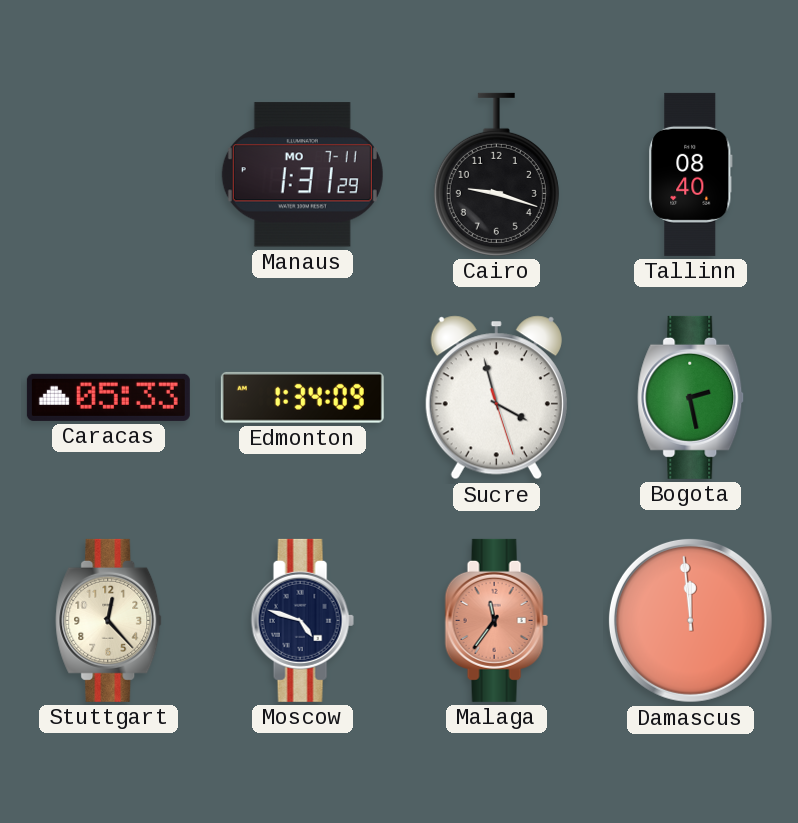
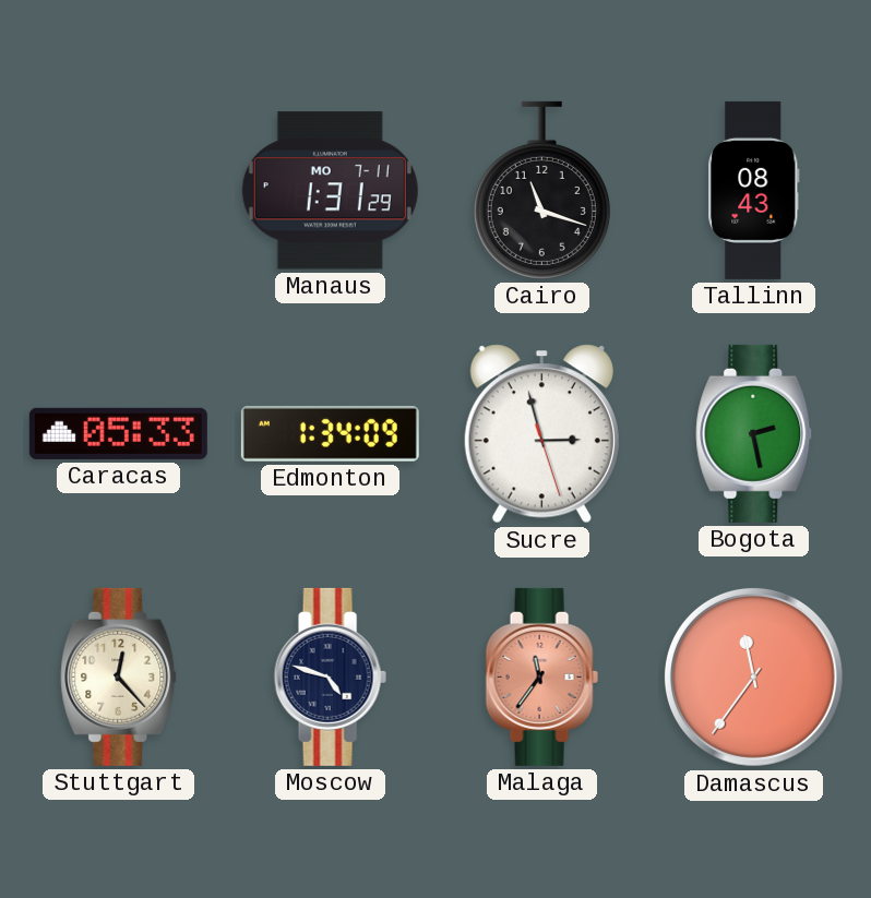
Cairo: 9:18 -> 11:18
Tallinn: 08:40 -> 08:43
Sucre: 3:57 -> 2:57
Damascus: 11:59 -> 11:36
